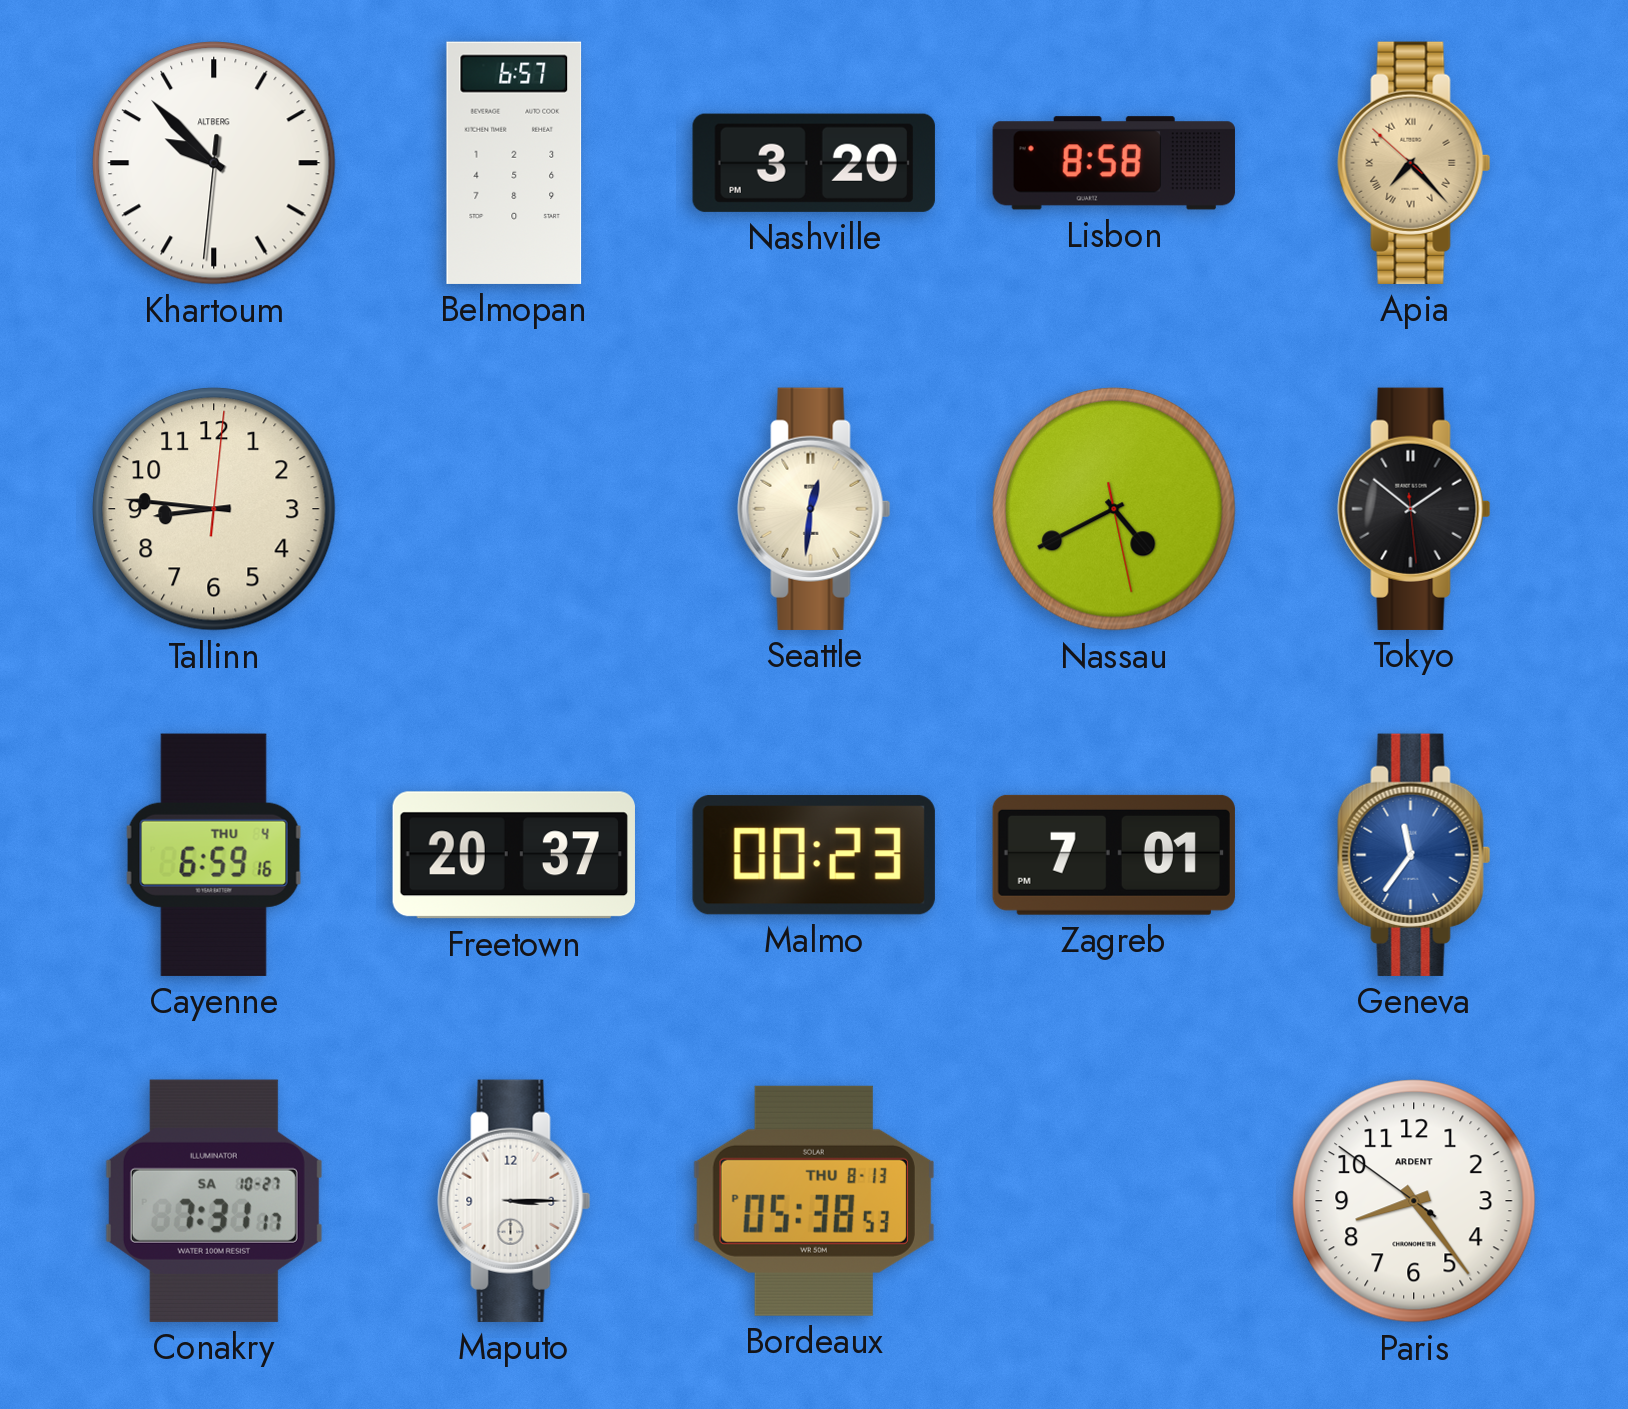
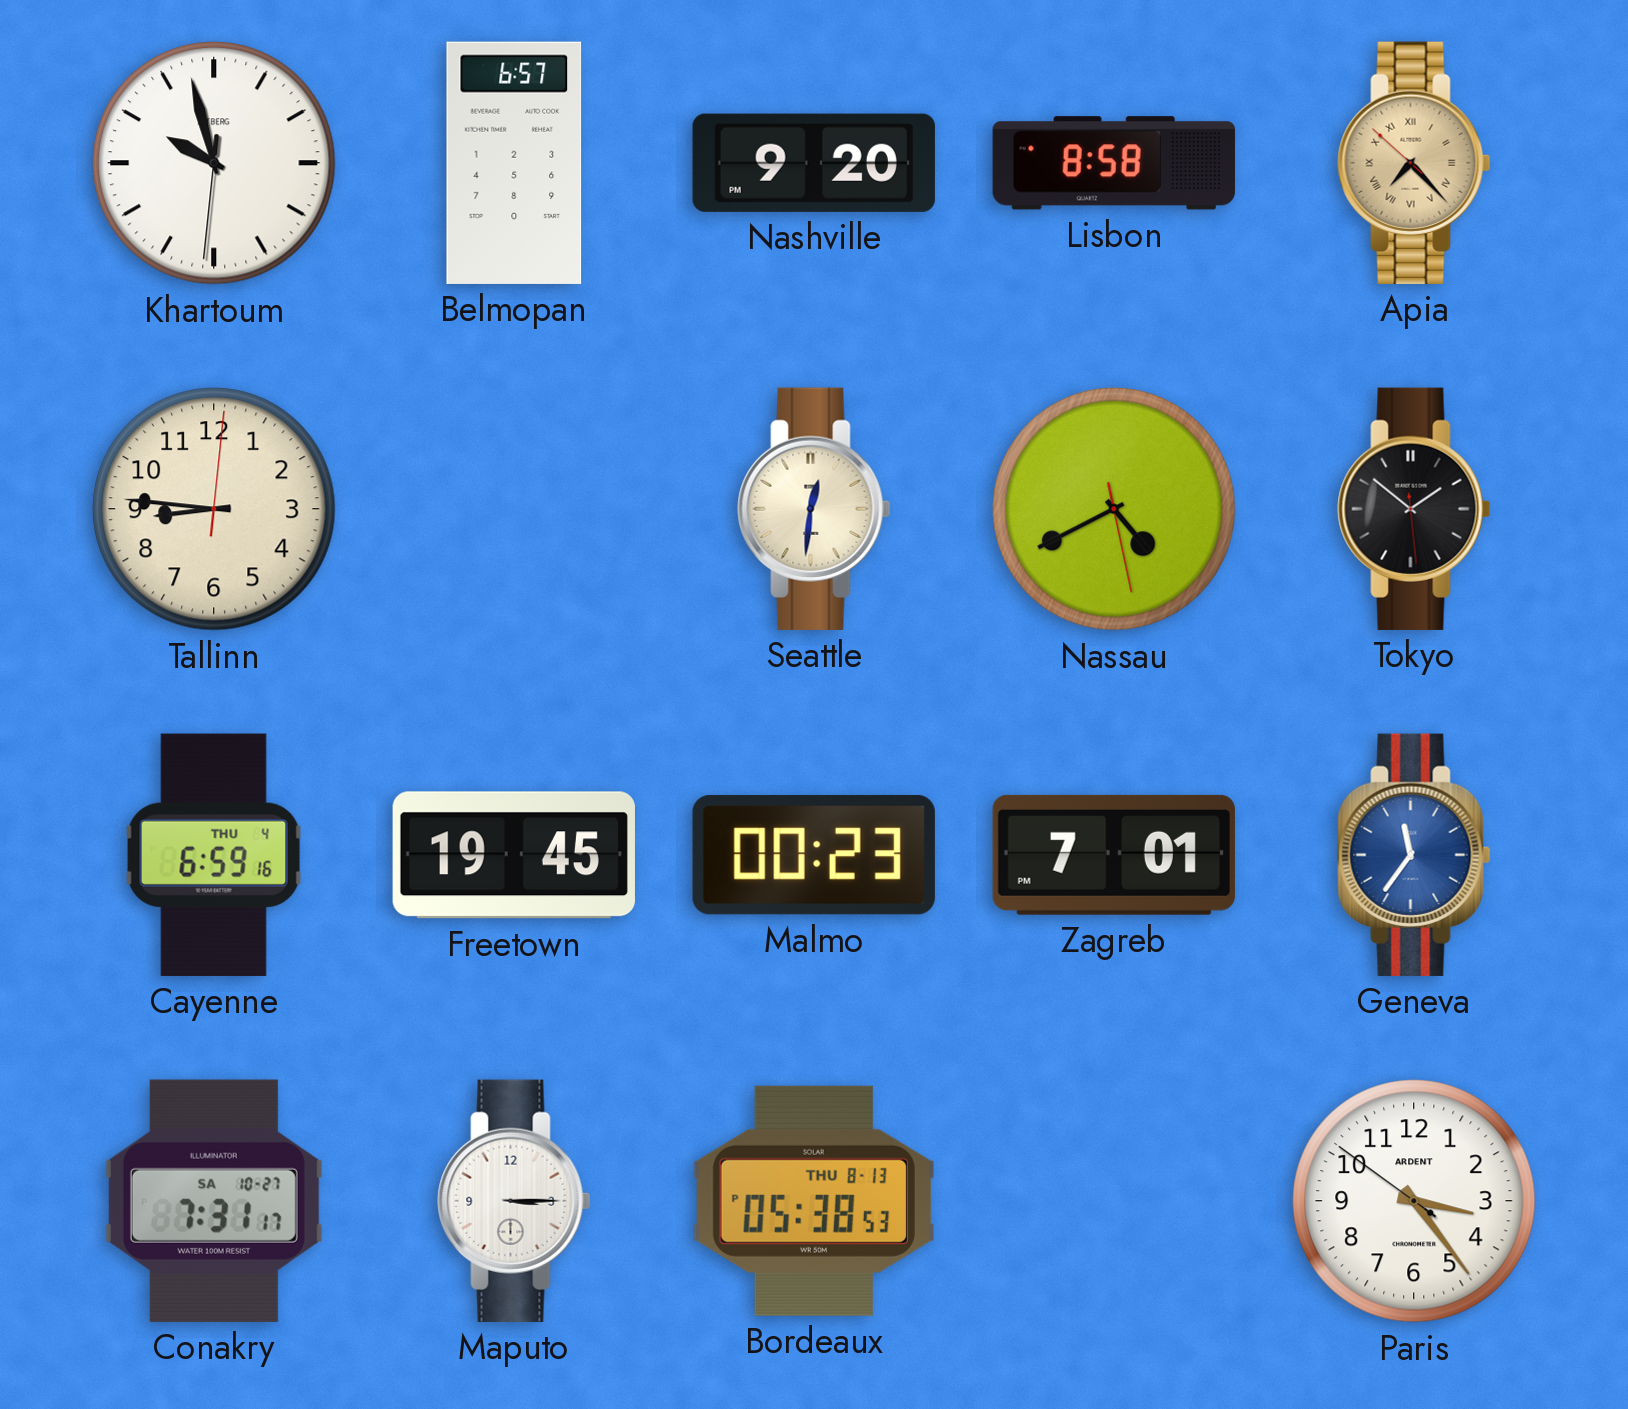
Khartoum: 9:52 -> 9:57
Nashville: 3:20 -> 9:20
Freetown: 20:37 -> 19:45
Paris: 8:23 -> 3:23
